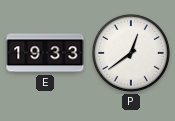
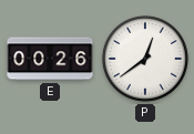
E: 19:33 -> 00:26
